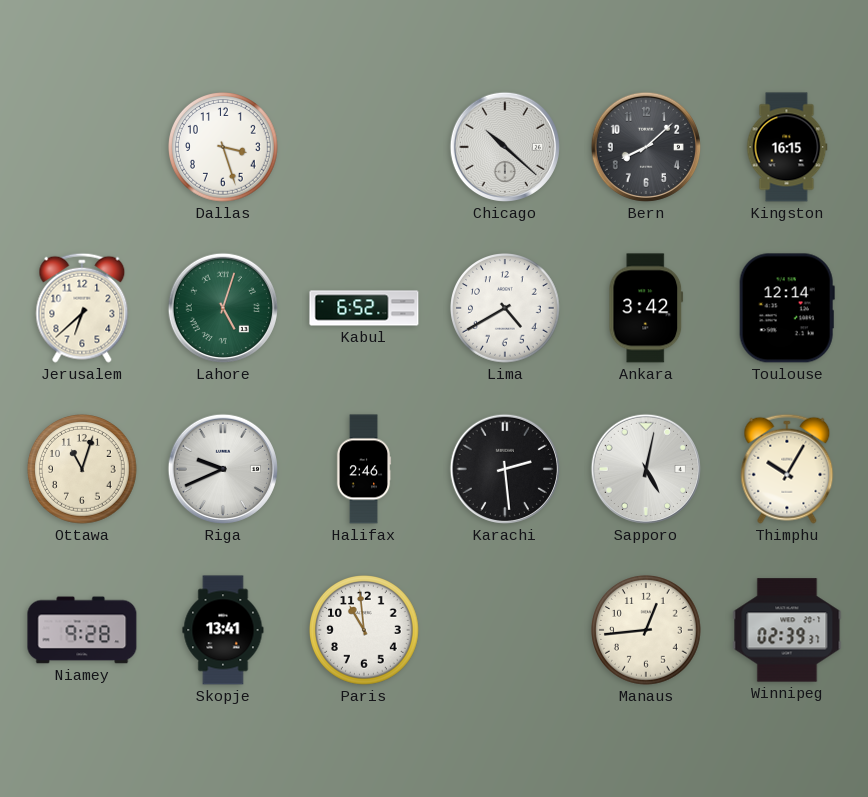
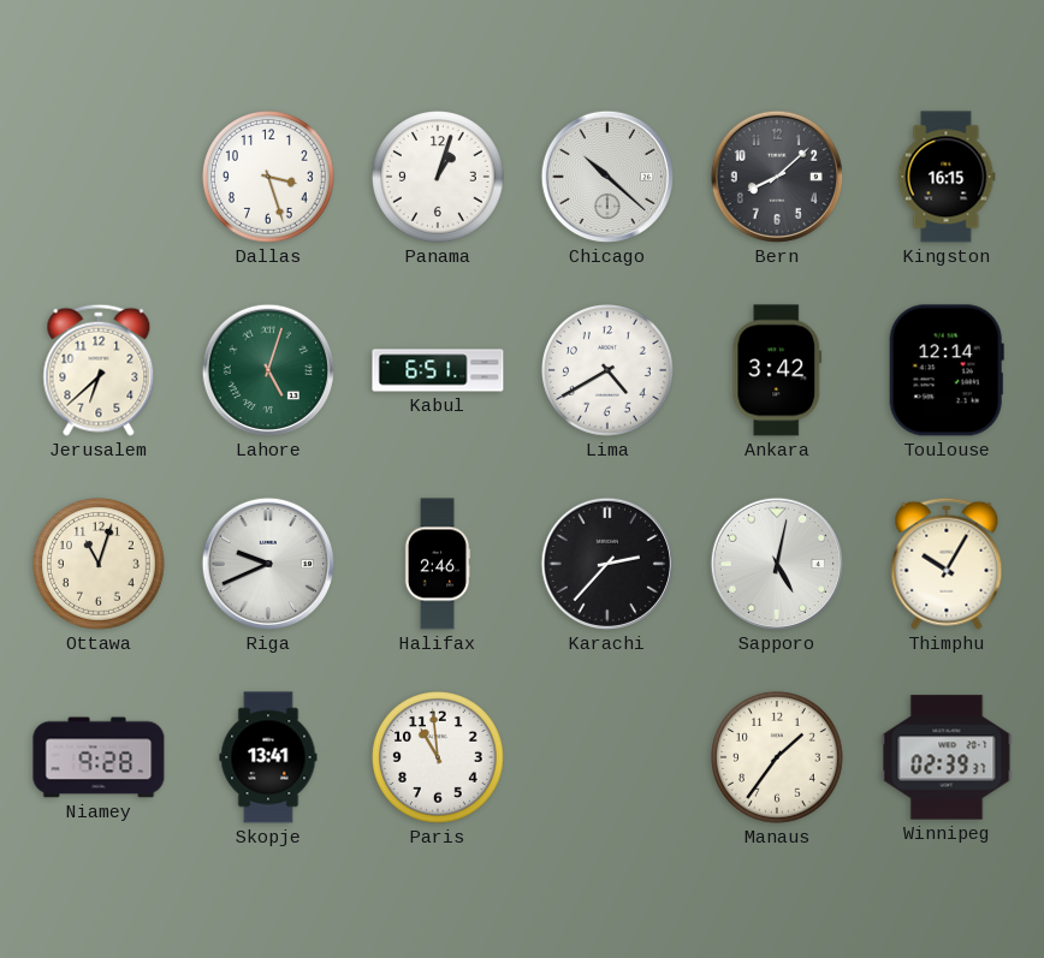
Panama: none -> 1:03
Kabul: 6:52 -> 6:51
Karachi: 2:29 -> 2:37
Manaus: 12:44 -> 1:36
